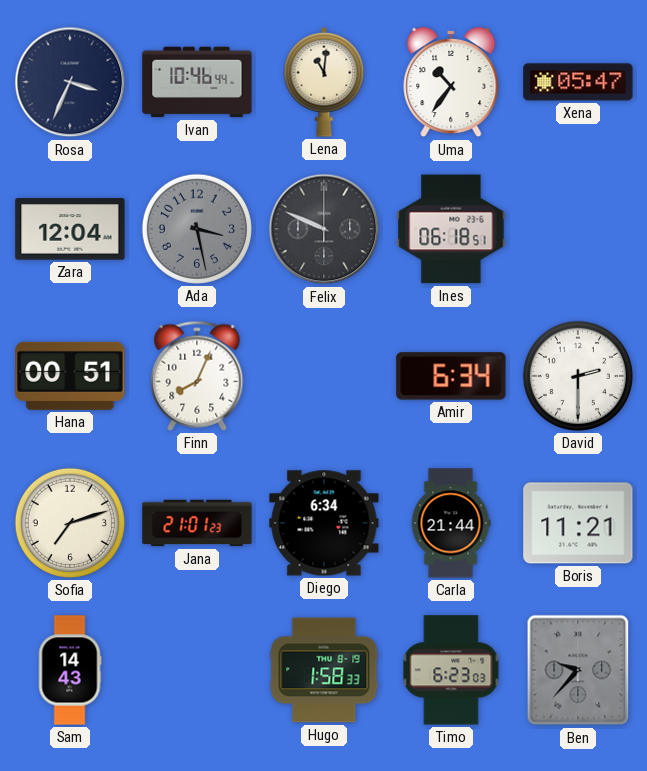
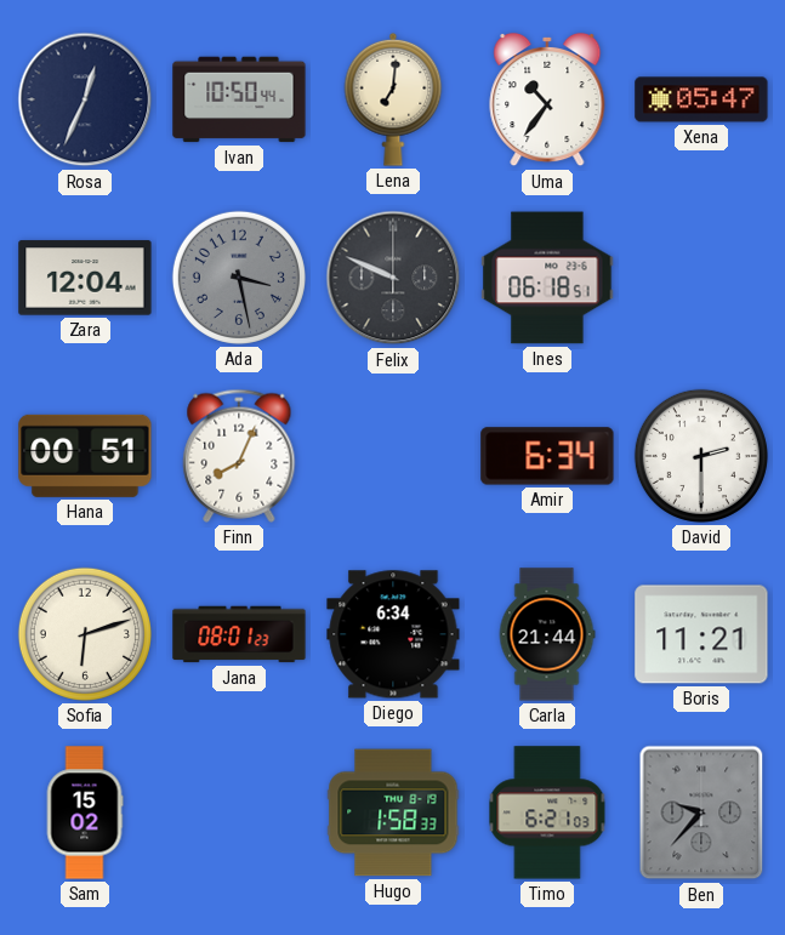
Rosa: 3:34 -> 12:34
Ivan: 10:46 -> 10:50
Lena: 11:01 -> 7:01
Sofia: 7:12 -> 6:12
Jana: 21:01 -> 08:01
Sam: 14:43 -> 15:02
Timo: 6:23 -> 6:21
